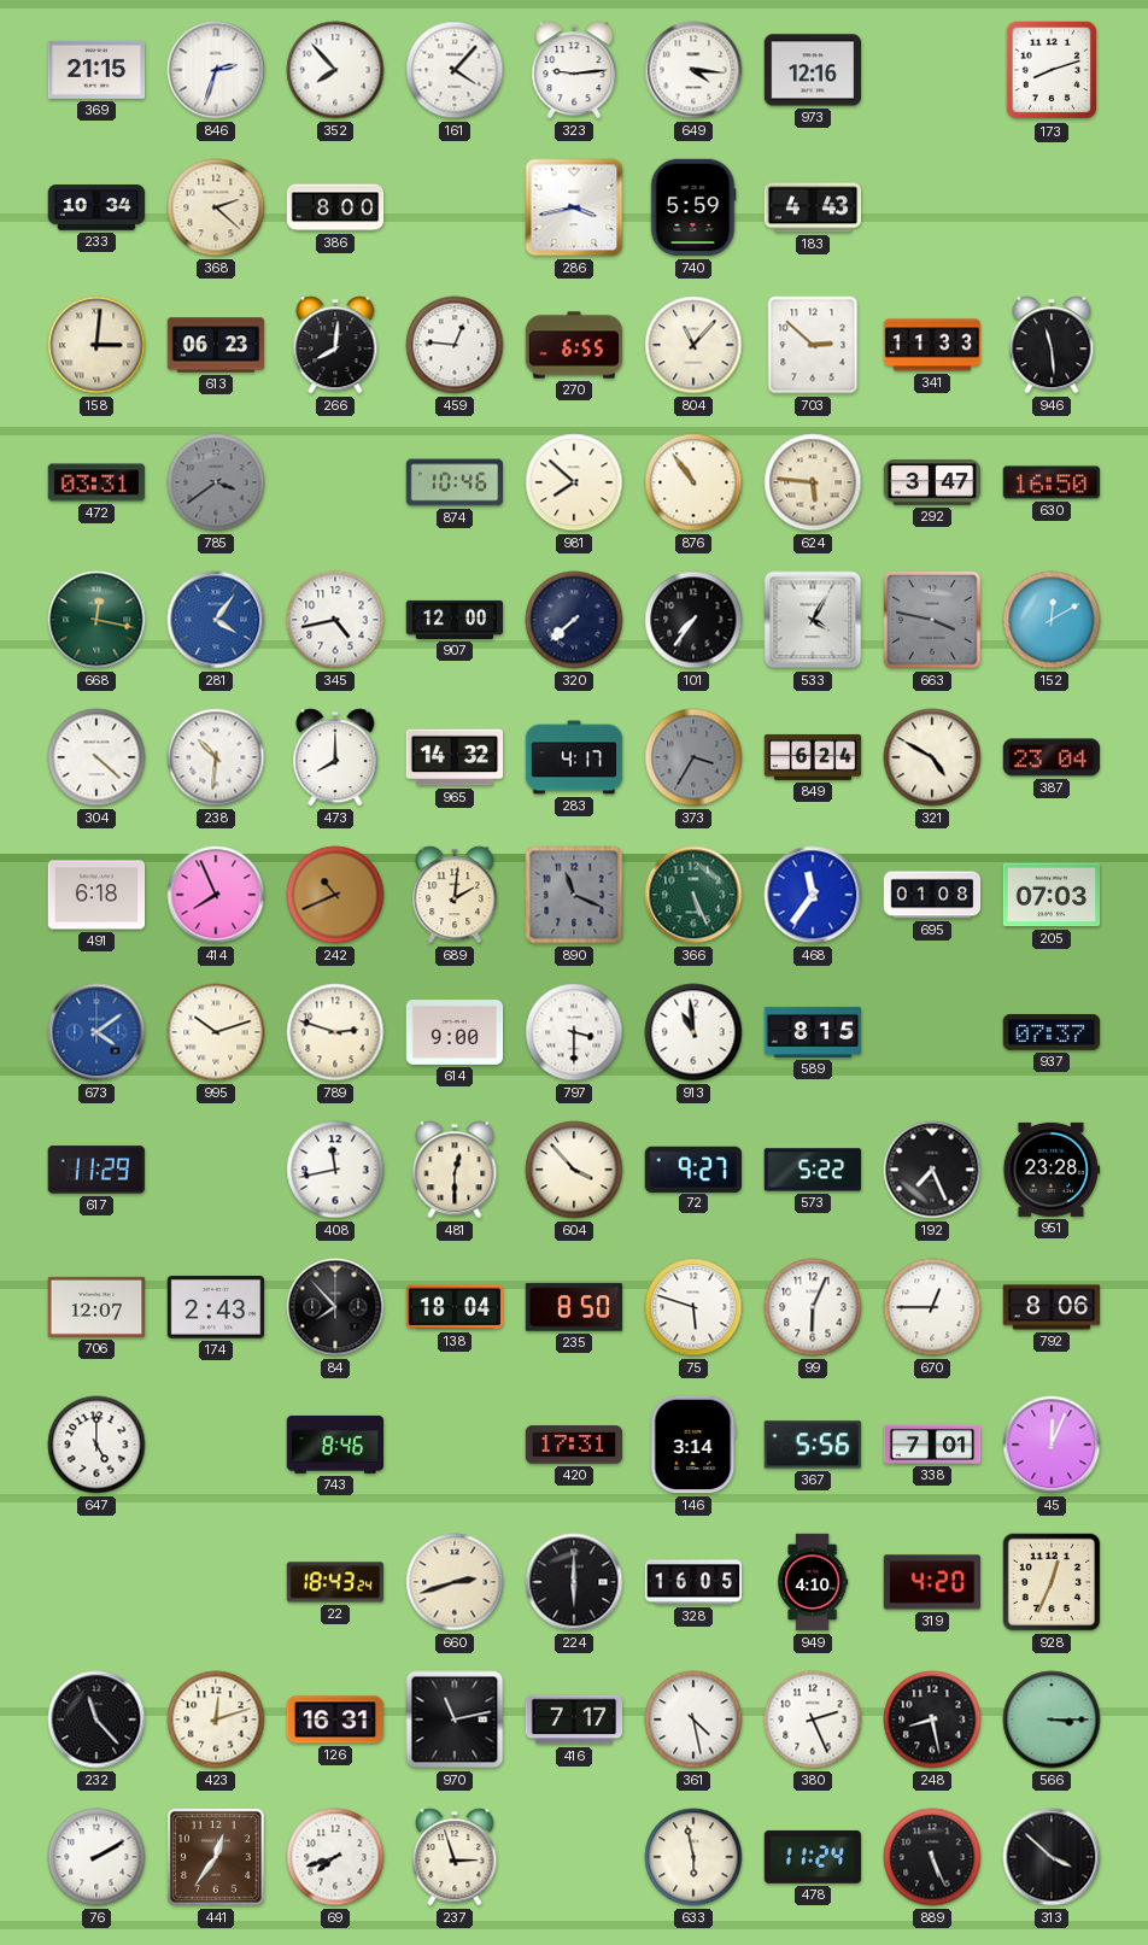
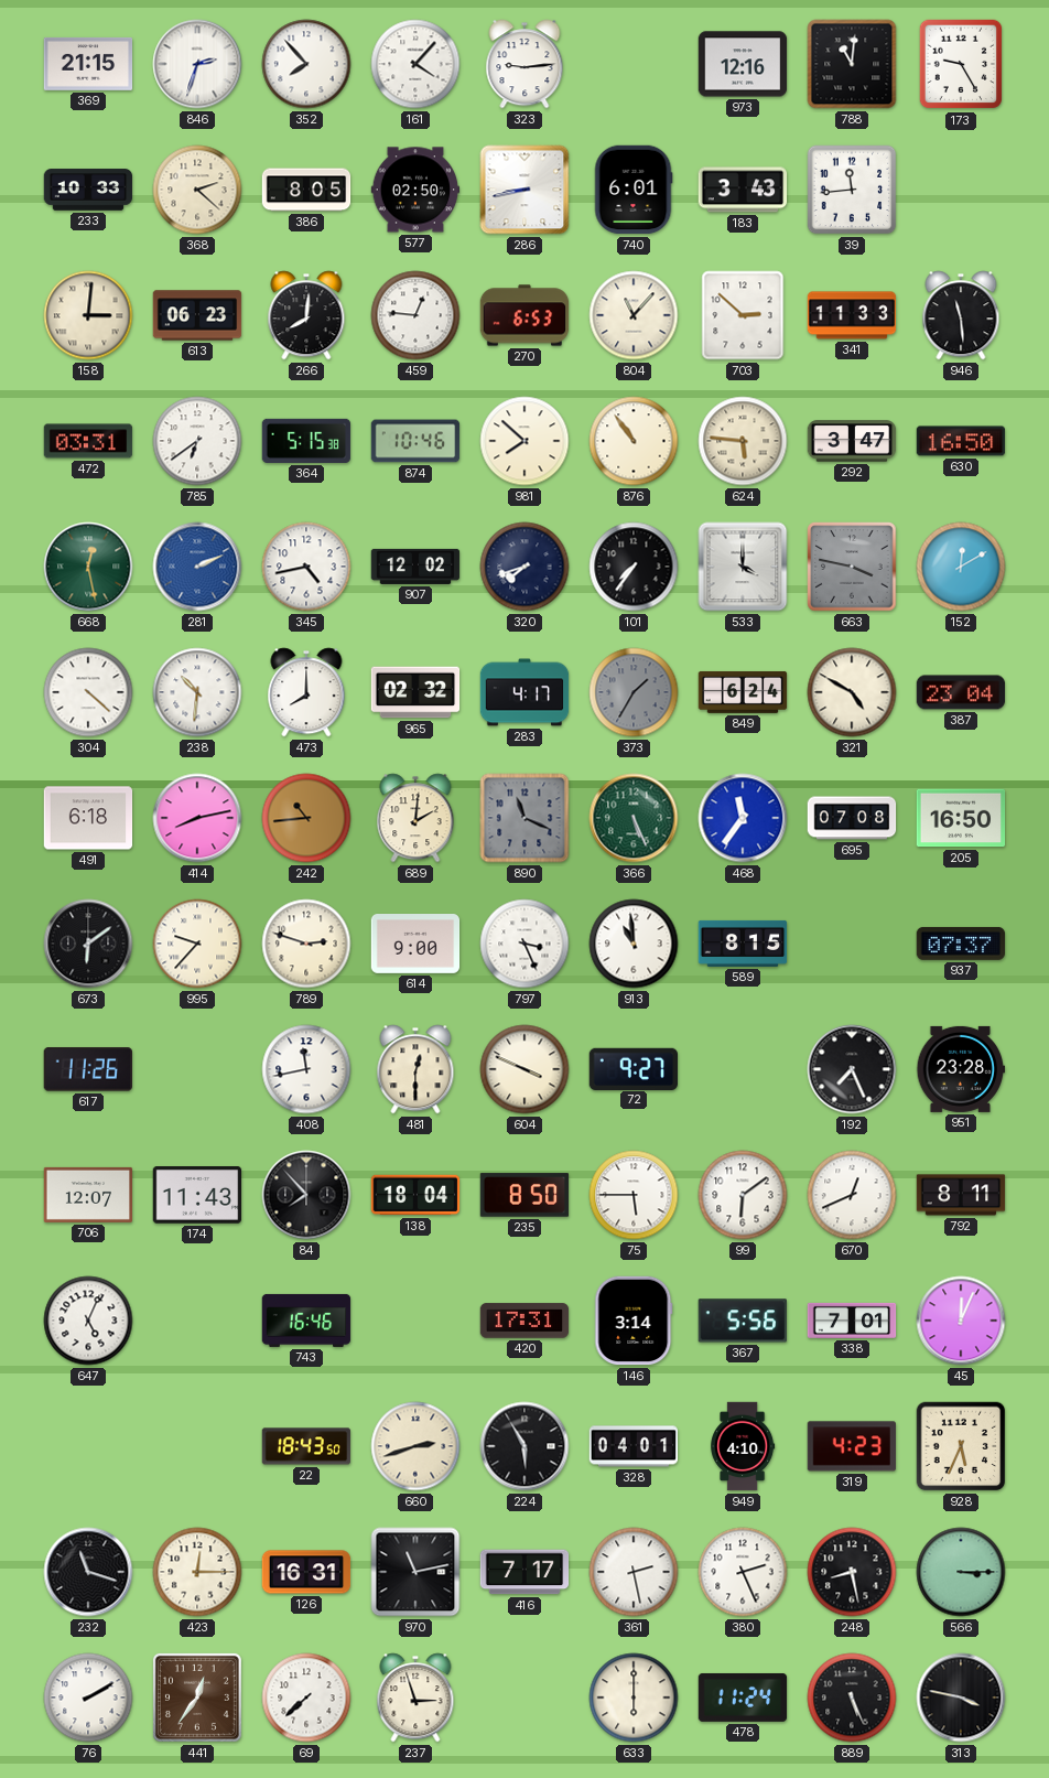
649: 4:16 -> none
788: none -> 11:01
173: 8:12 -> 9:25
233: 10:34 -> 10:33
386: 8:00 -> 8:05
577: none -> 02:50
286: 3:43 -> 8:43
740: 5:59 -> 6:01
183: 4:43 -> 3:43
39: none -> 11:44
270: 6:55 -> 6:53
785: 3:39 -> 6:39
785 dial: grey -> white
364: none -> 5:15
668: 12:17 -> 12:28
281: 4:06 -> 2:11
907: 12:00 -> 12:02
320: 7:38 -> 7:42
533: 4:05 -> 4:00
965: 14:32 -> 02:32
373: 3:35 -> 1:35
414: 7:56 -> 8:13
242: 10:41 -> 10:44
695: 01:08 -> 07:08
205: 07:03 -> 16:50
673: 4:09 -> 6:09
673 dial: blue -> black
995: 10:12 -> 9:37
797: 3:30 -> 3:26
617: 11:29 -> 11:26
604: 3:53 -> 3:49
573: 5:22 -> none
174: 2:43 -> 11:43
75: 5:48 -> 5:45
99: 6:04 -> 6:09
670: 12:45 -> 12:41
792: 8:06 -> 8:11
647: 5:00 -> 5:04
743: 8:46 -> 16:46
22: 18:43:24 -> 18:43:50
224: 6:00 -> 5:55
328: 16:05 -> 04:01
319: 4:20 -> 4:23
928: 12:34 -> 5:34
232: 11:23 -> 11:18
423: 12:12 -> 12:15
361: 4:28 -> 2:28
69: 7:42 -> 7:38
633: 5:58 -> 6:00
313: 3:52 -> 3:47
